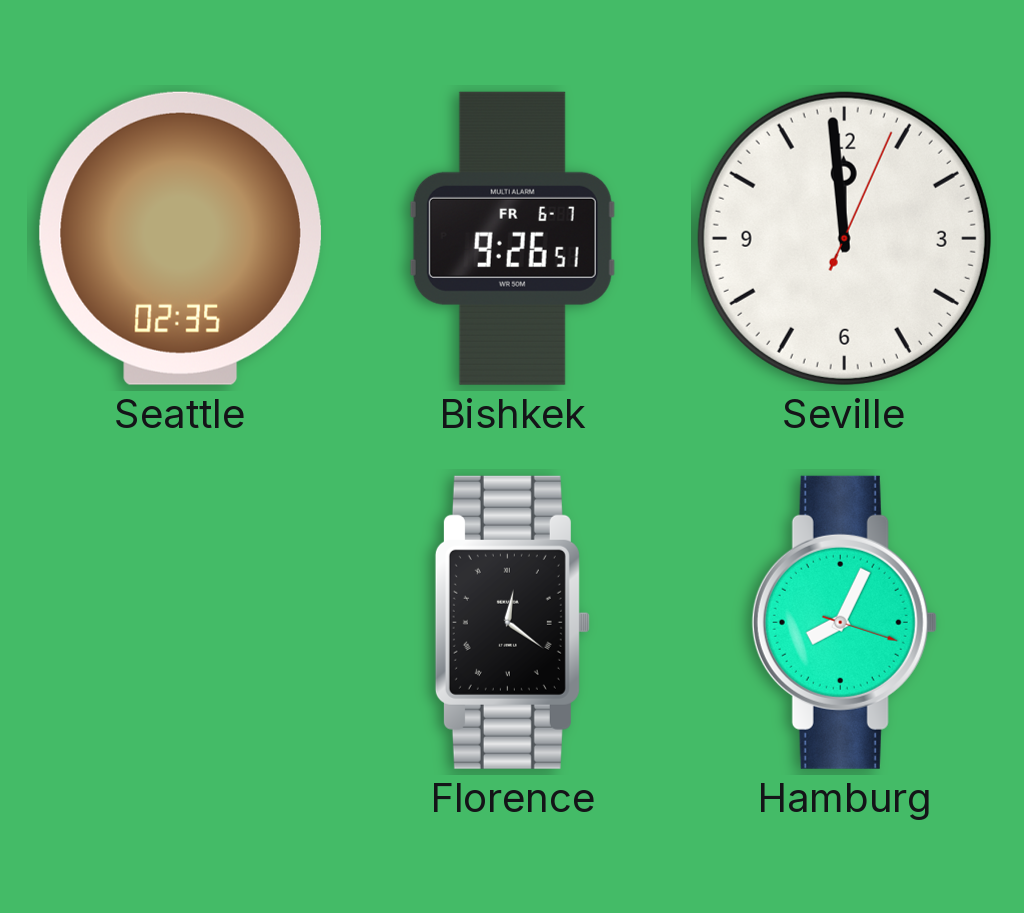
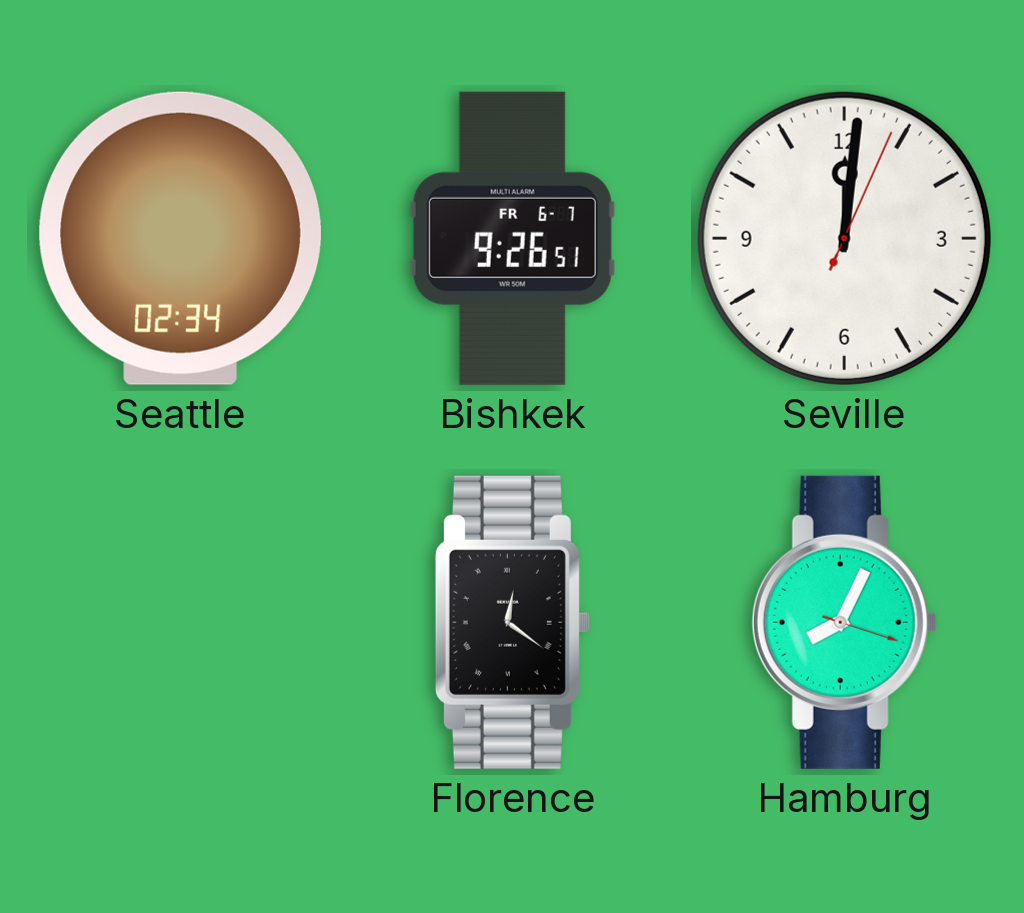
Seattle: 02:35 -> 02:34
Seville: 11:59 -> 12:01
